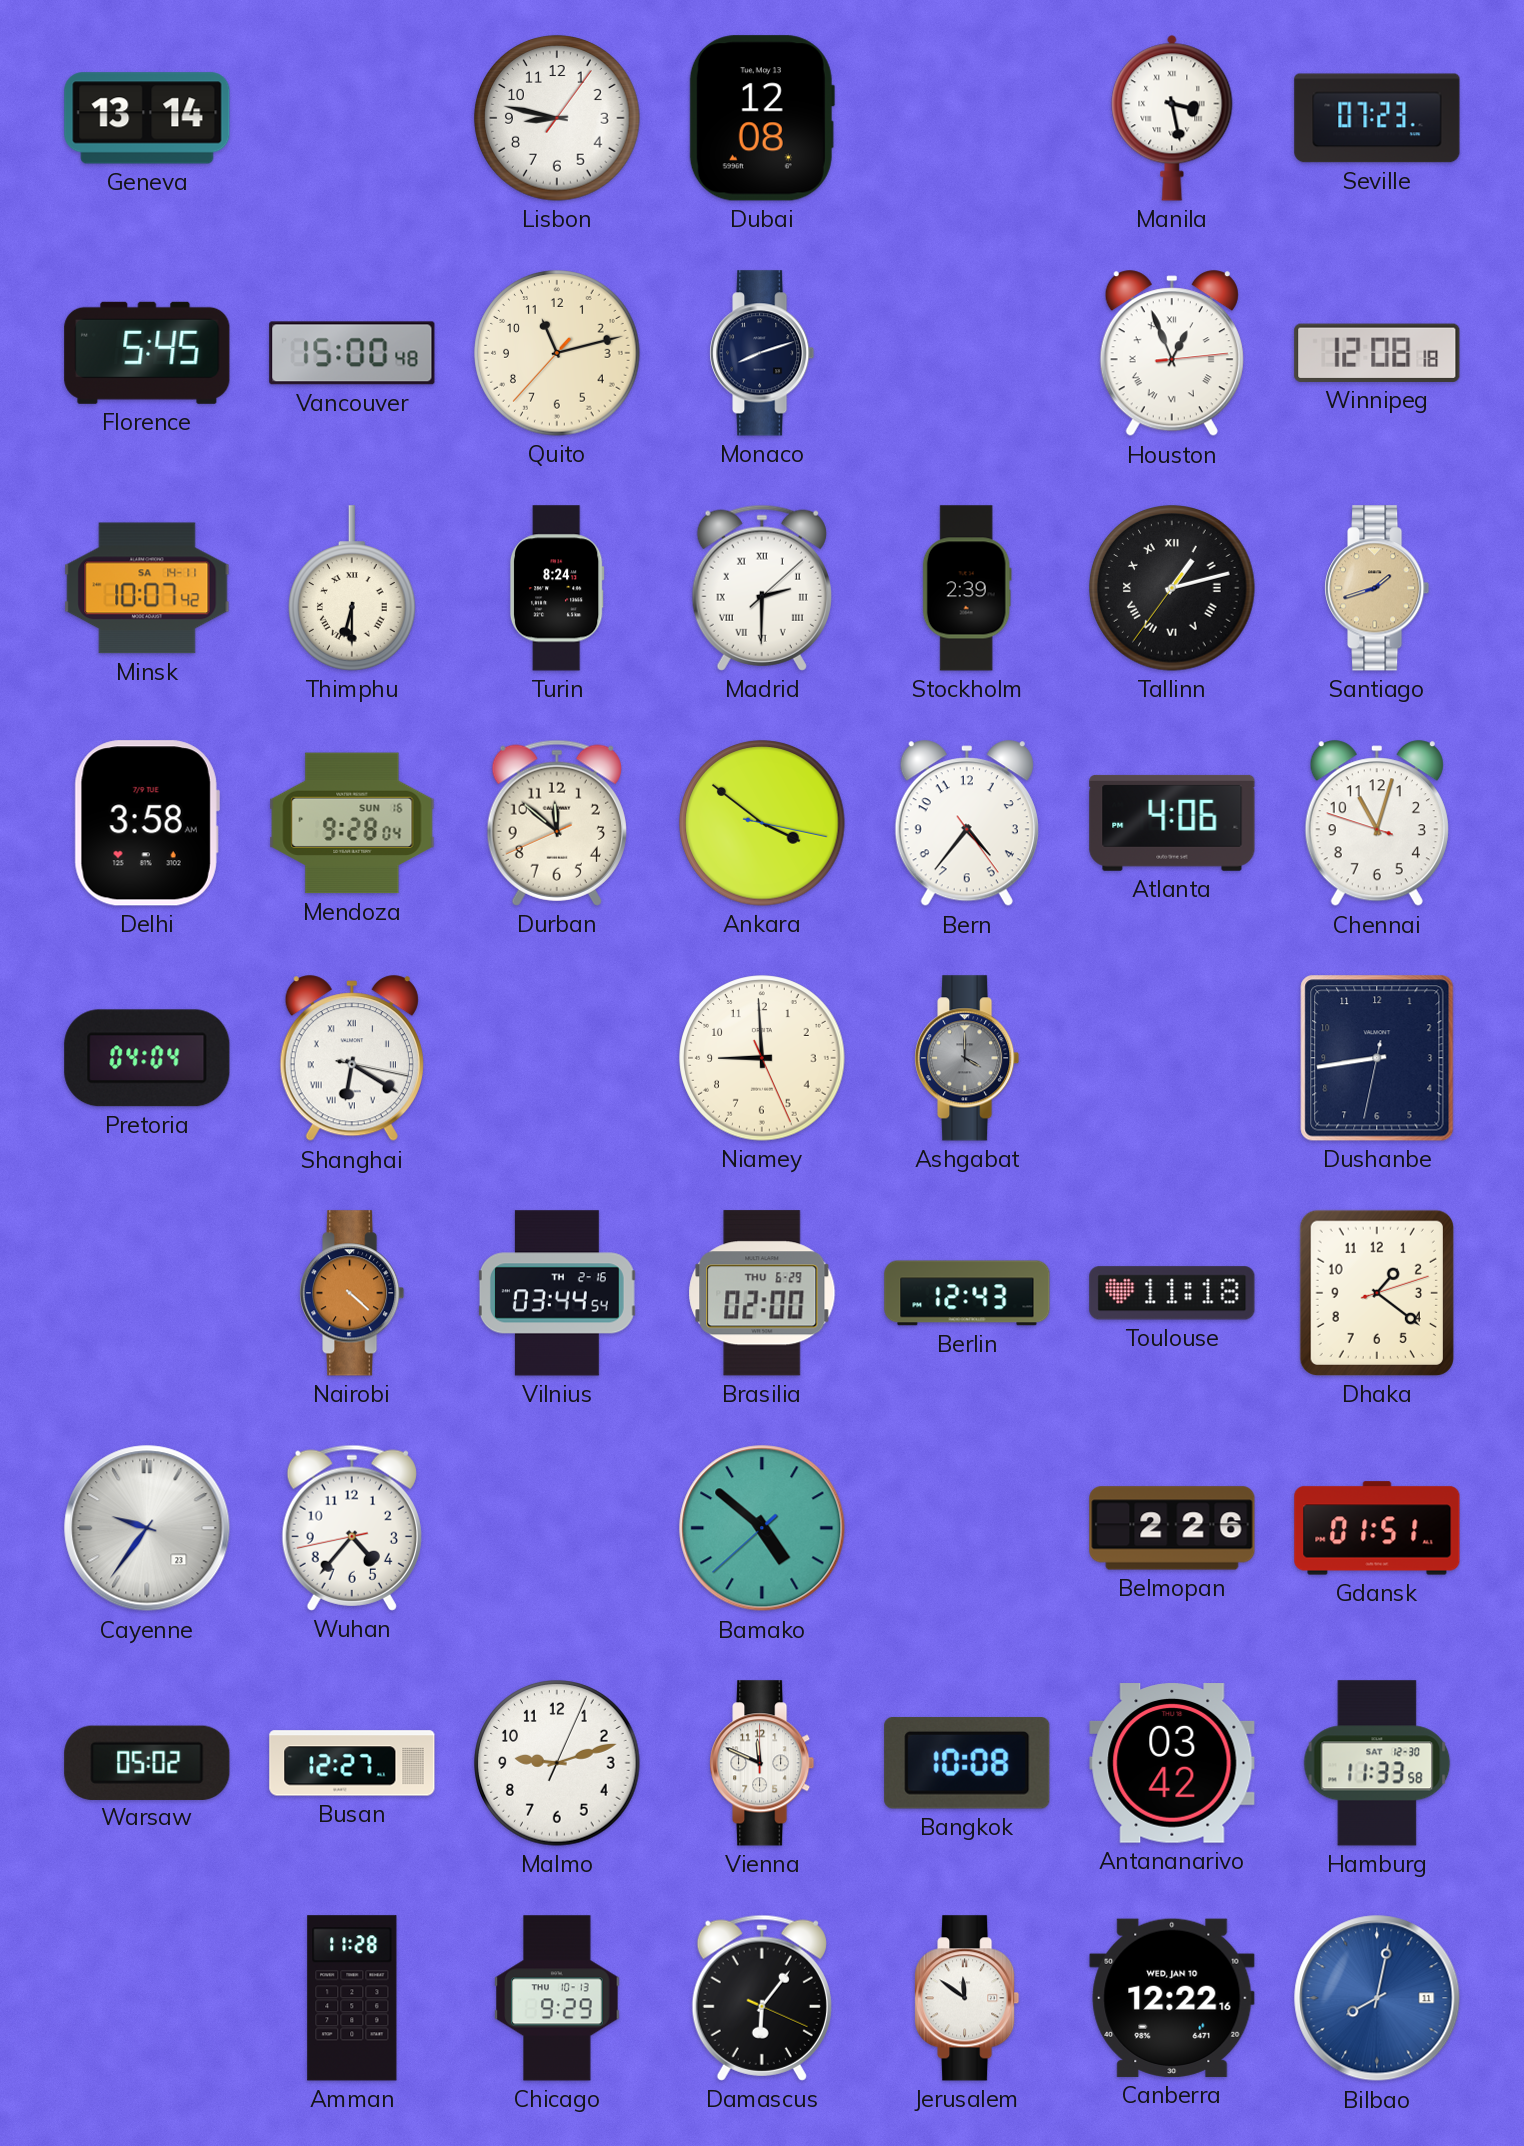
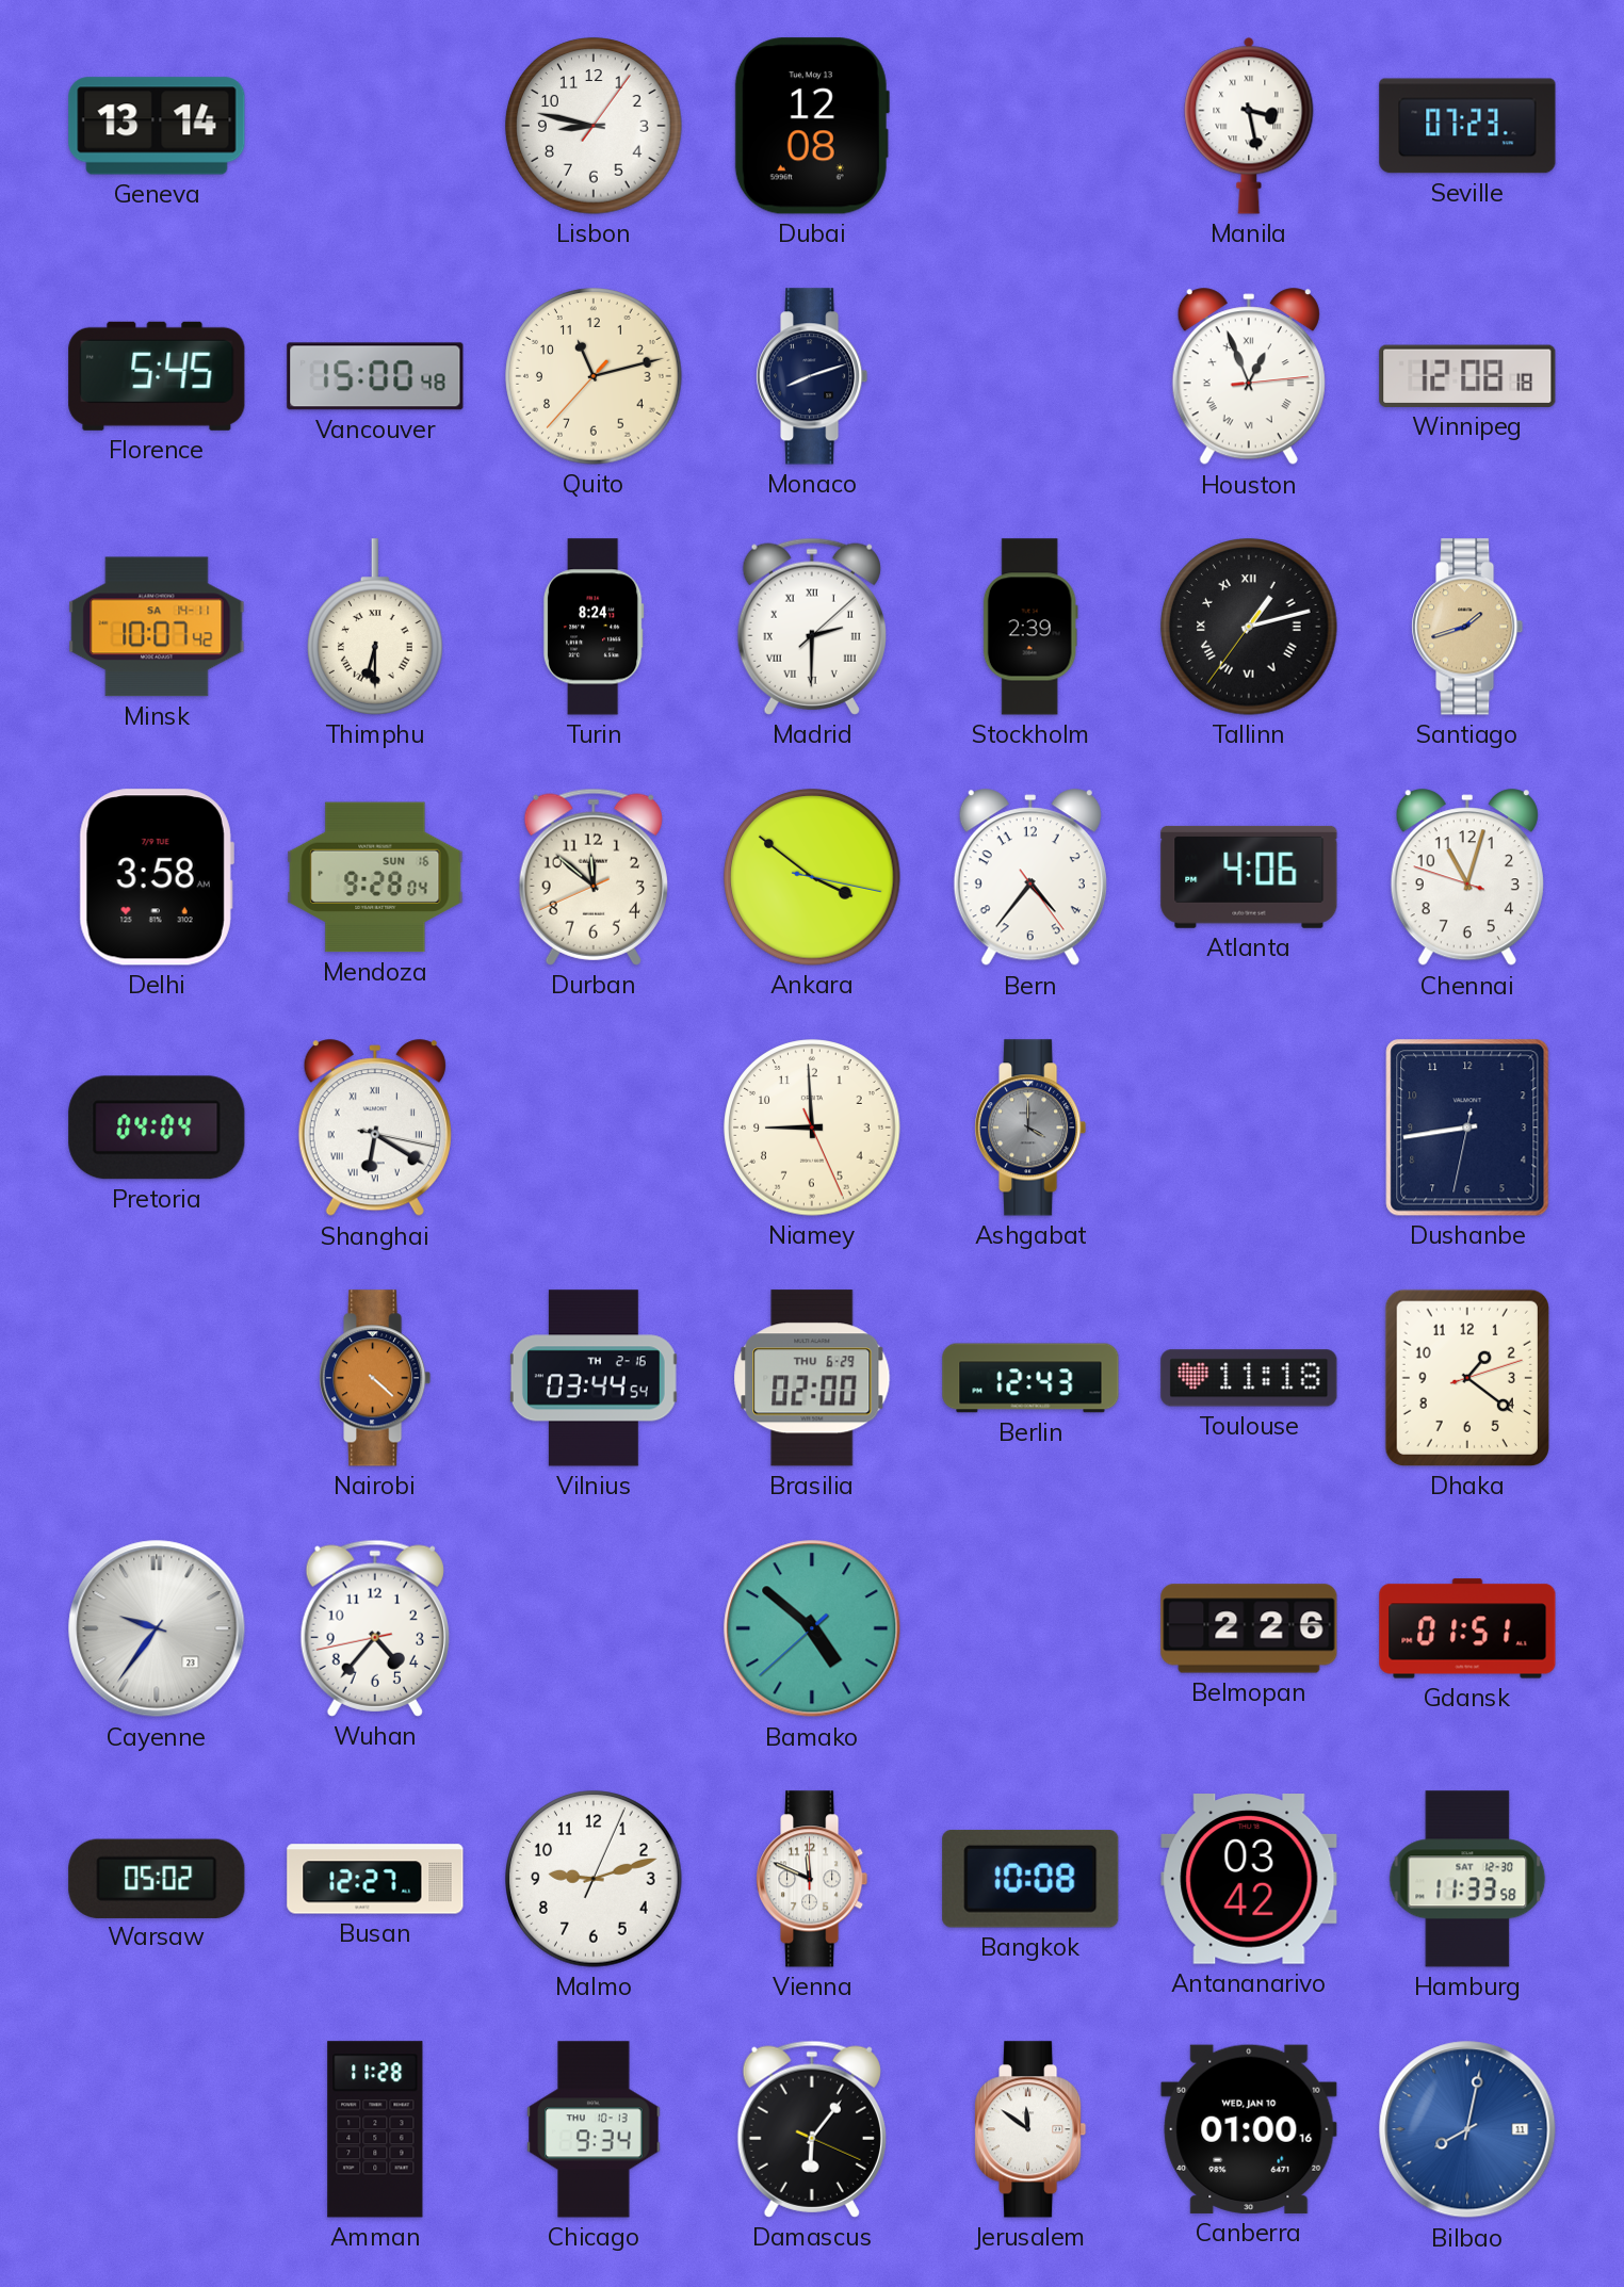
Chicago: 9:29 -> 9:34
Canberra: 12:22 -> 01:00
